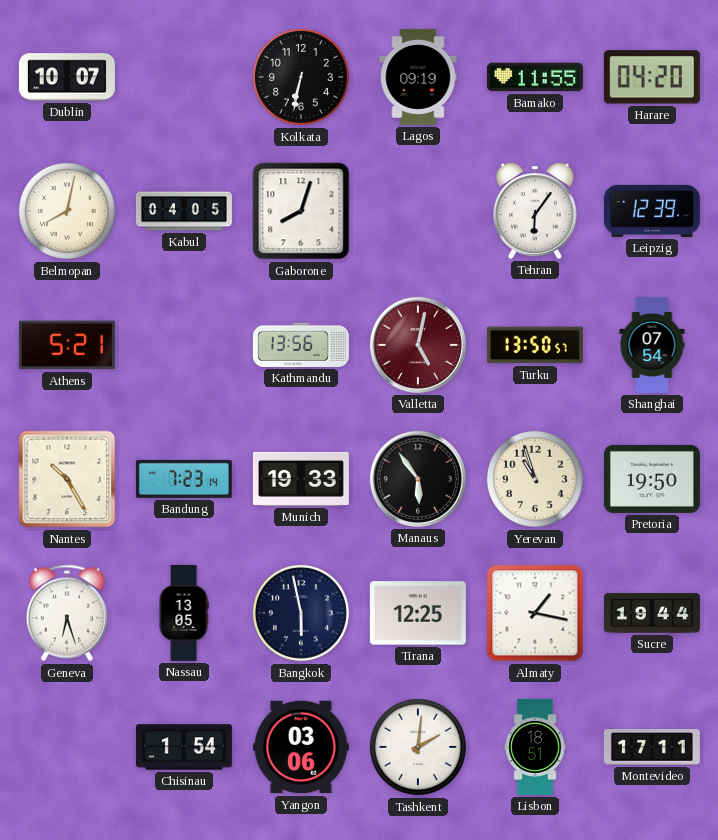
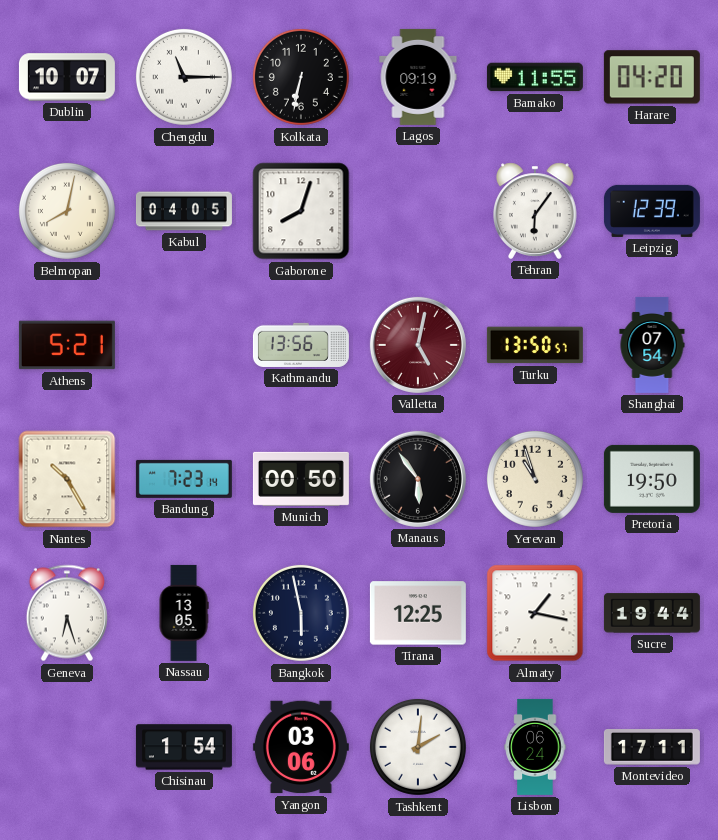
Chengdu: none -> 11:15
Munich: 19:33 -> 00:50
Lisbon: 18:51 -> 06:24
